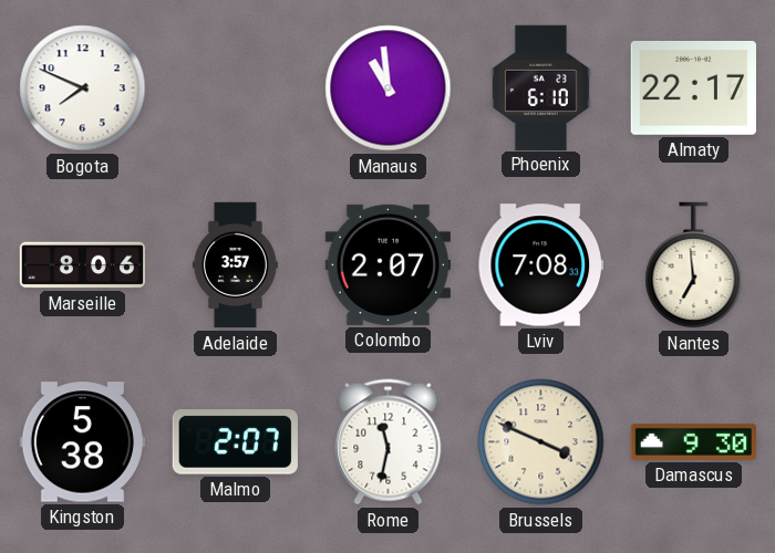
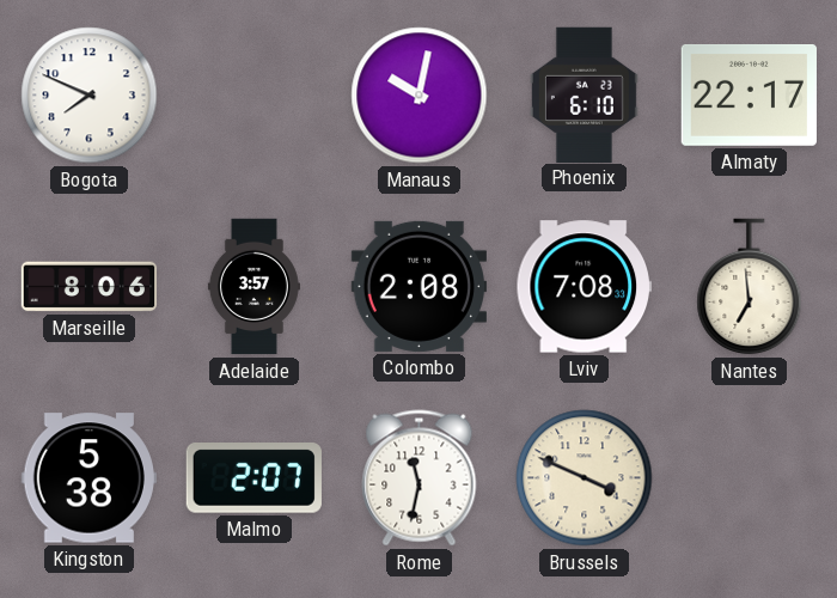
Manaus: 10:59 -> 10:02
Colombo: 2:07 -> 2:08
Damascus: 9:30 -> none
